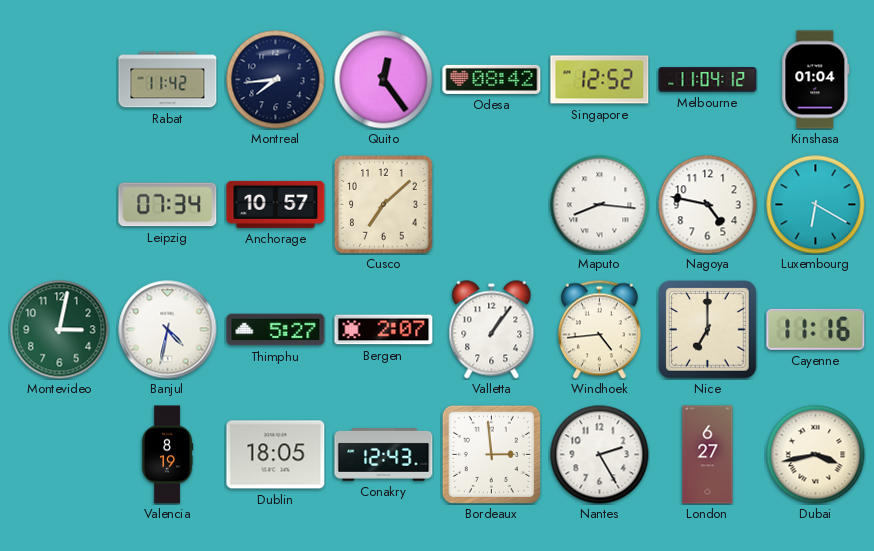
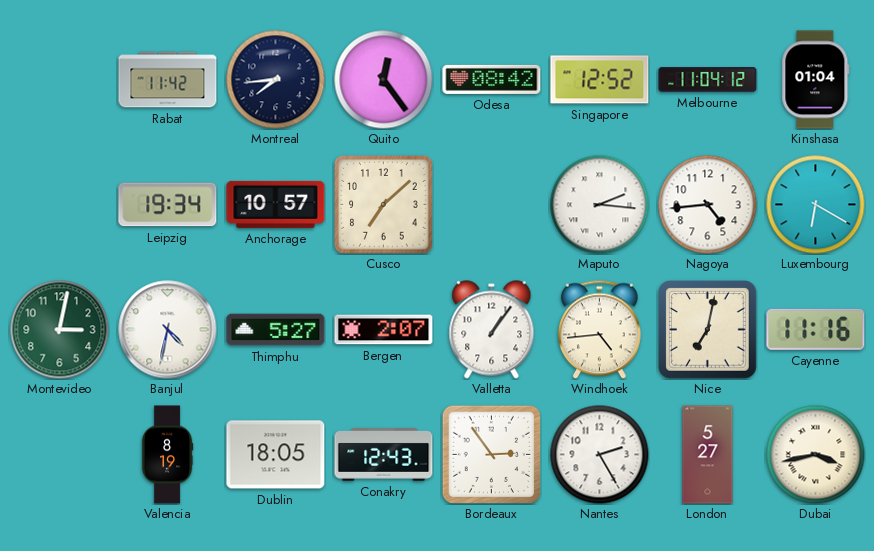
Leipzig: 07:34 -> 19:34
Maputo: 8:16 -> 2:16
Nagoya: 4:47 -> 4:44
Nice: 7:00 -> 7:02
Bordeaux: 2:59 -> 2:54
London: 6:27 -> 5:27
